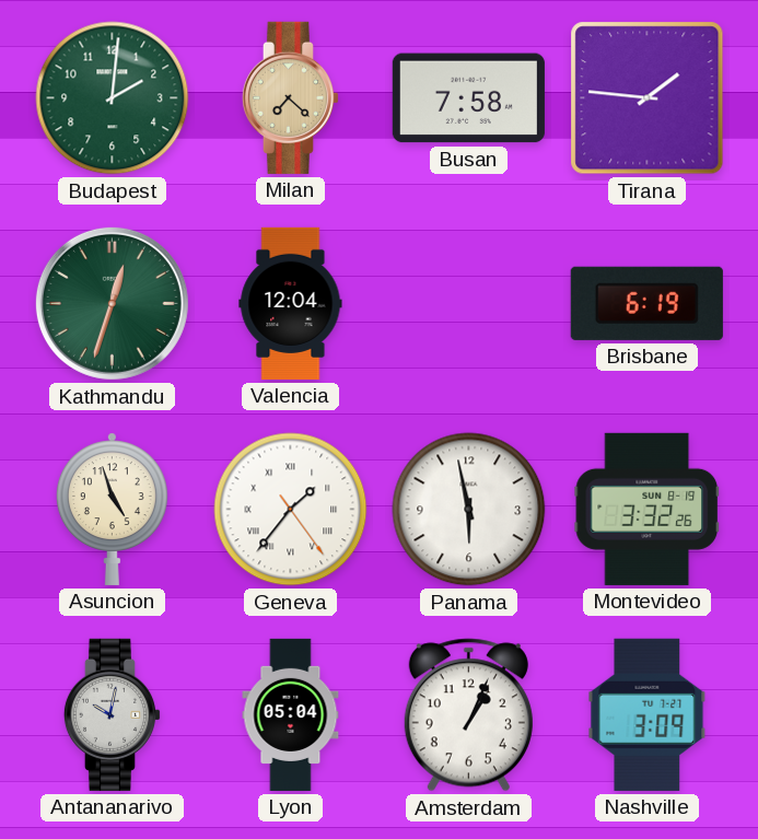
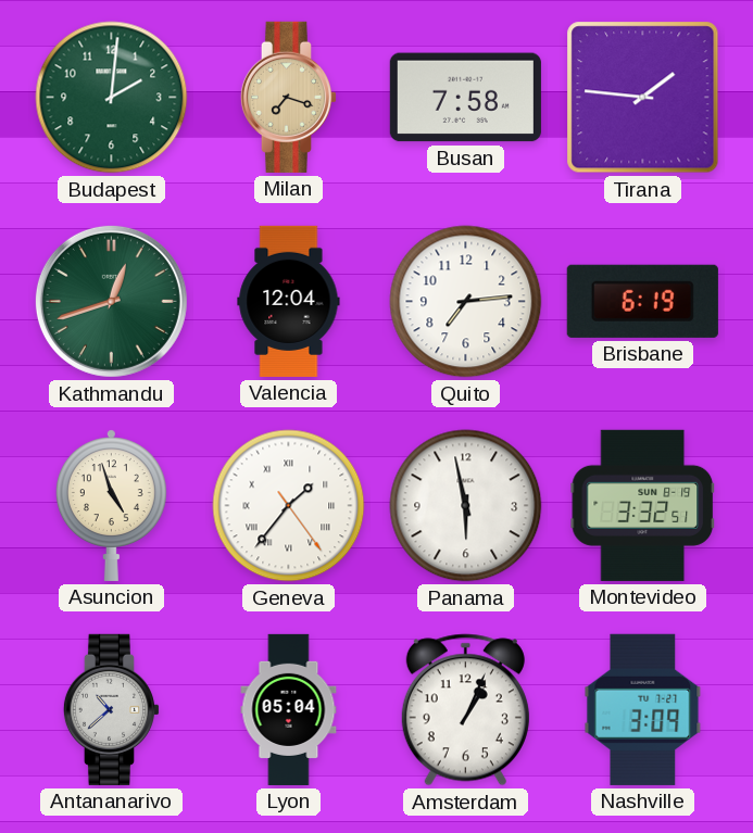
Milan: 7:22 -> 7:18
Kathmandu: 12:33 -> 12:42
Quito: none -> 7:14
Montevideo: 3:32:26 -> 3:32:51
Antananarivo: 10:02 -> 10:38
